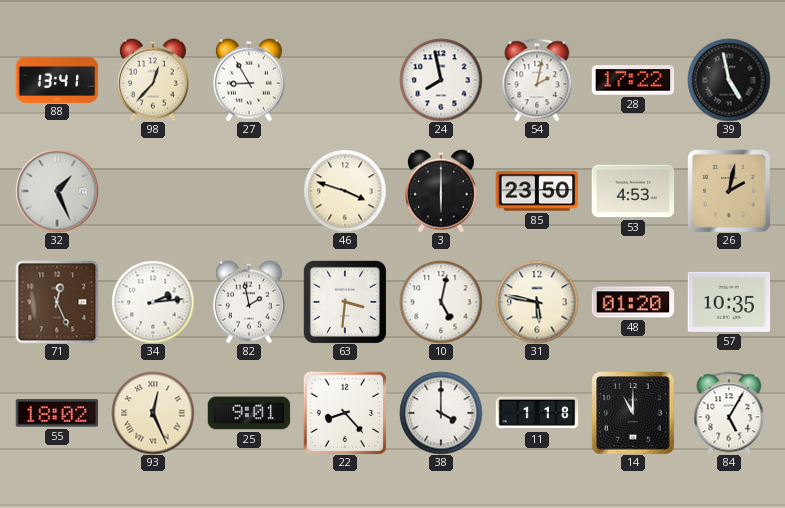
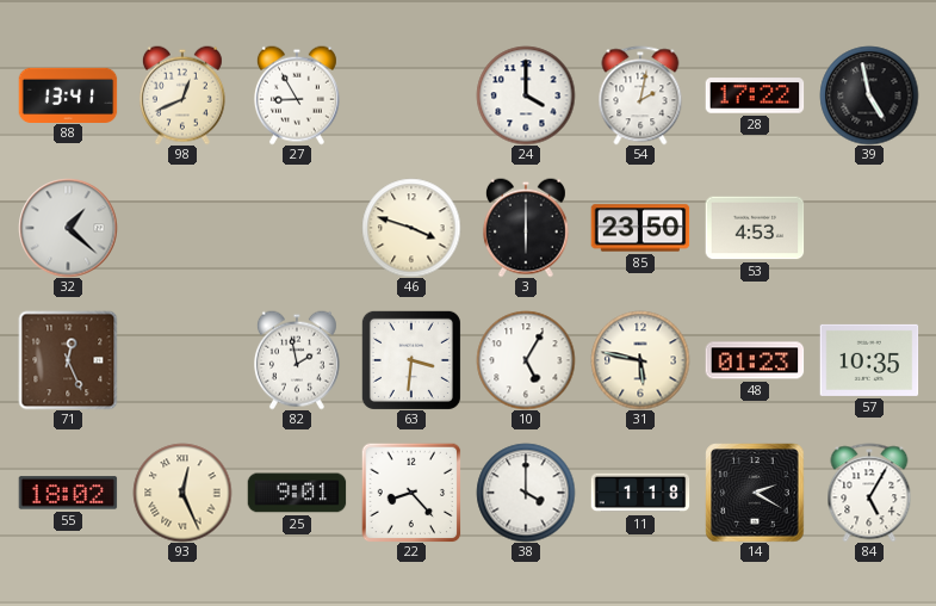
98: 12:37 -> 12:41
24: 7:58 -> 4:00
32: 1:26 -> 1:22
26: 2:02 -> none
34: 2:14 -> none
10: 5:02 -> 5:05
48: 01:20 -> 01:23
14: 11:00 -> 2:20
